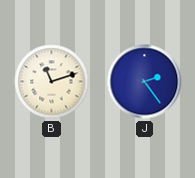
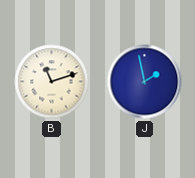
J: 2:24 -> 1:58
